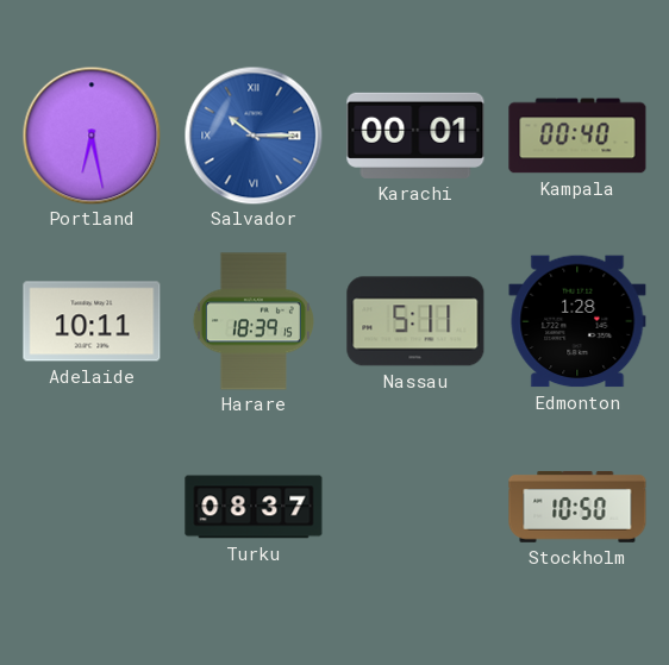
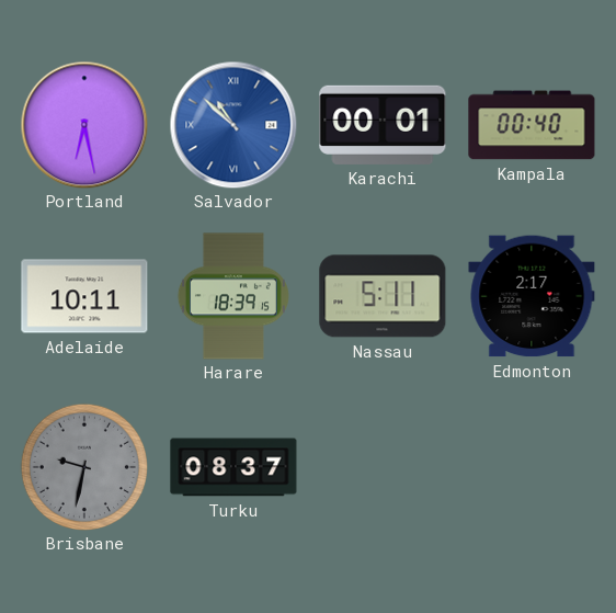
Salvador: 10:15 -> 10:52
Edmonton: 1:28 -> 2:17
Brisbane: none -> 9:32
Stockholm: 10:50 -> none
